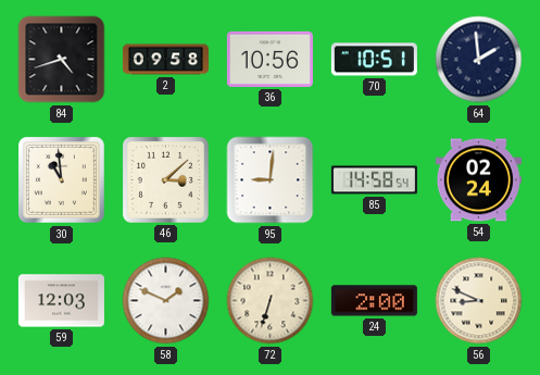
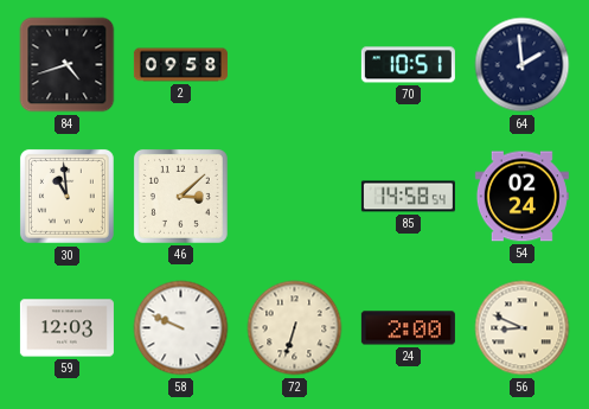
36: 10:56 -> none
95: 9:01 -> none
58: 1:49 -> 9:49
